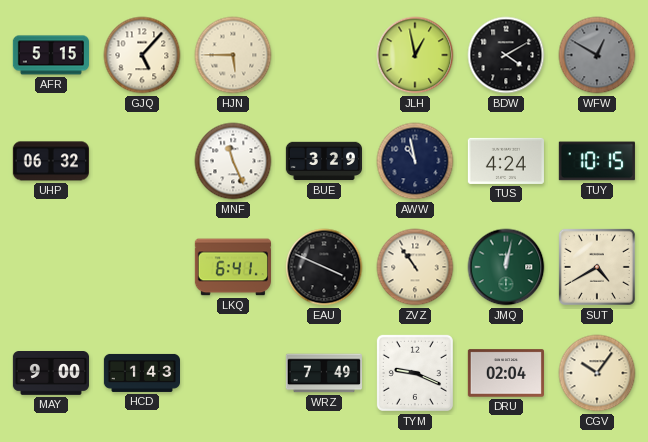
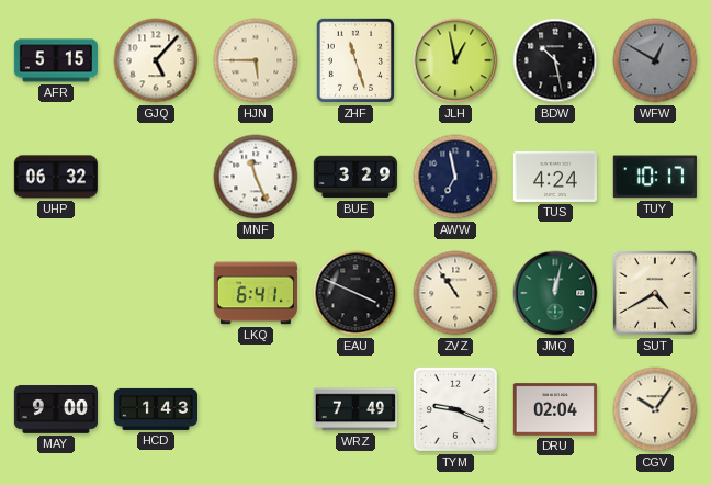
ZHF: none -> 11:27
BDW: 4:10 -> 10:28
AWW: 10:58 -> 6:58
TUY: 10:15 -> 10:17
